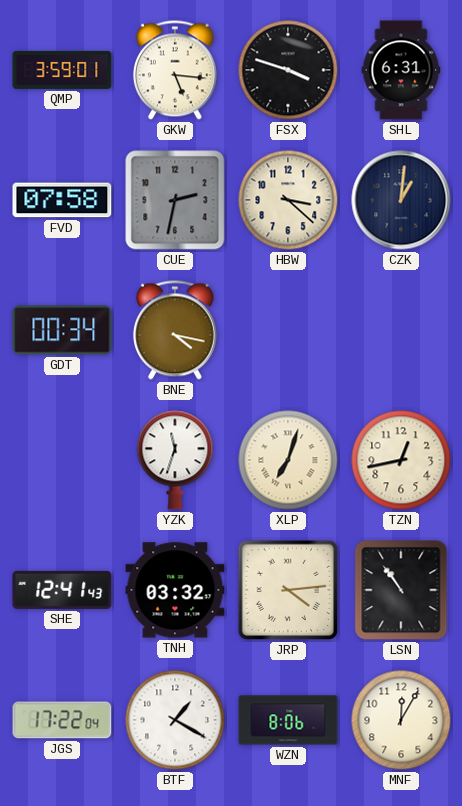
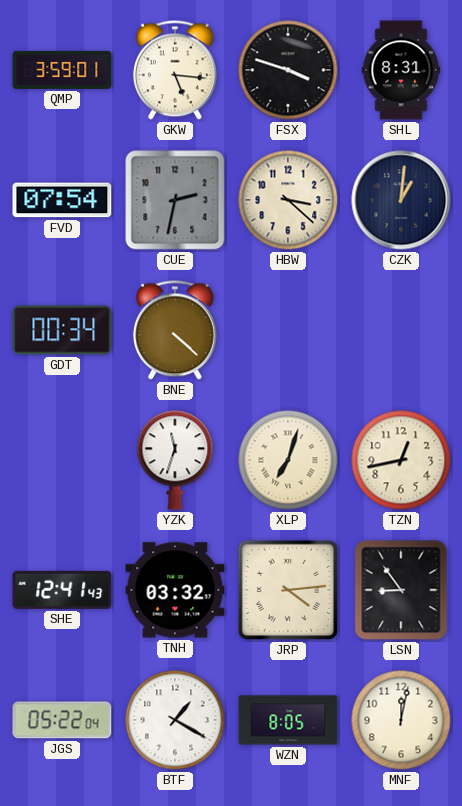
SHL: 6:31 -> 8:31
FVD: 07:58 -> 07:54
BNE: 4:17 -> 4:22
LSN: 10:54 -> 8:54
JGS: 17:22 -> 05:22
WZN: 8:06 -> 8:05
MNF: 12:05 -> 12:02
